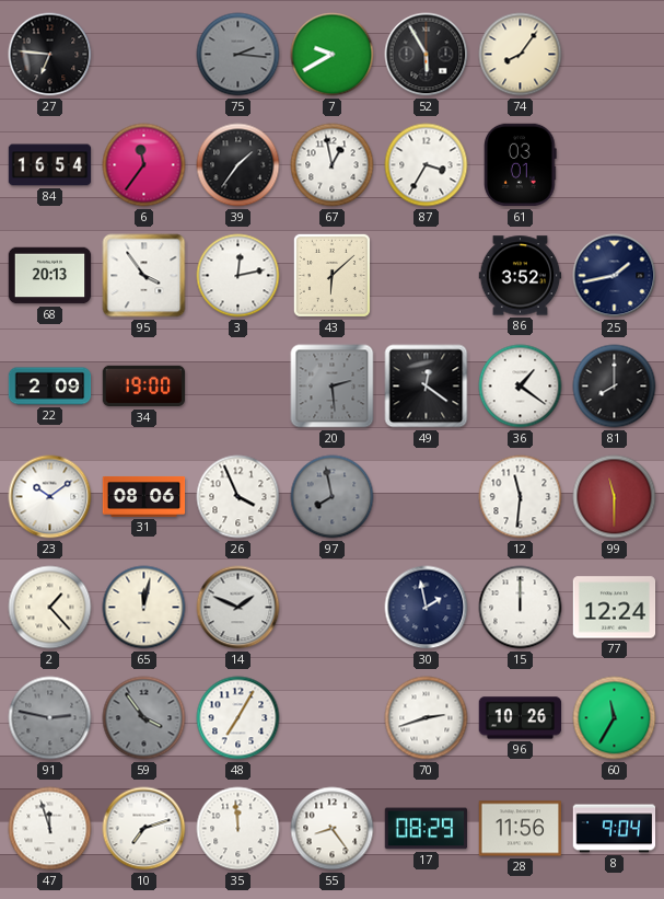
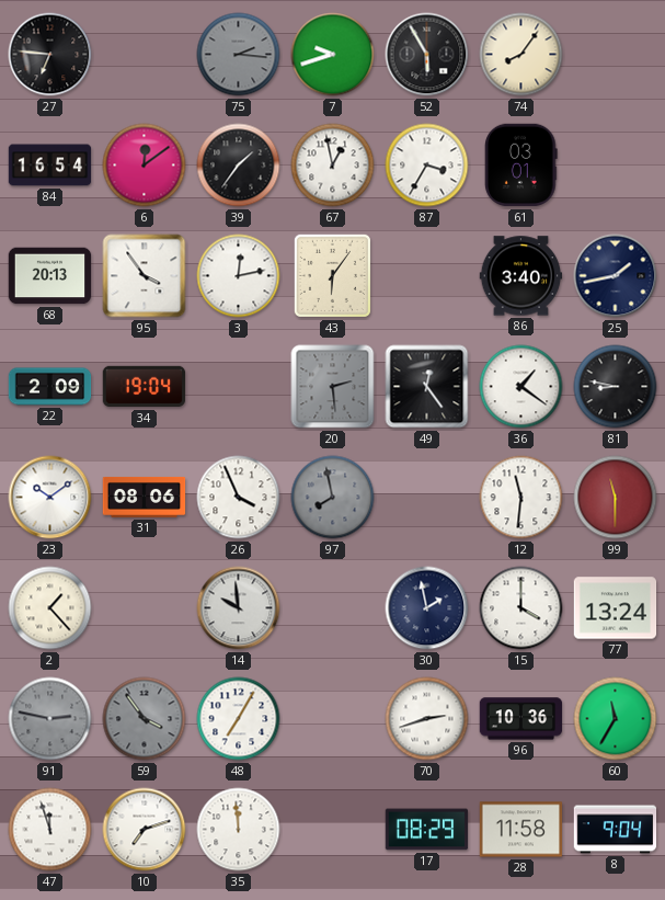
7: 9:40 -> 9:42
6: 11:36 -> 12:09
43: 6:08 -> 6:06
86: 3:52 -> 3:40
34: 19:00 -> 19:04
49: 12:21 -> 12:24
81: 8:00 -> 8:47
65: 12:02 -> none
14: 1:49 -> 9:59
15: 12:00 -> 4:00
77: 12:24 -> 13:24
96: 10:26 -> 10:36
55: 8:24 -> none
28: 11:56 -> 11:58
